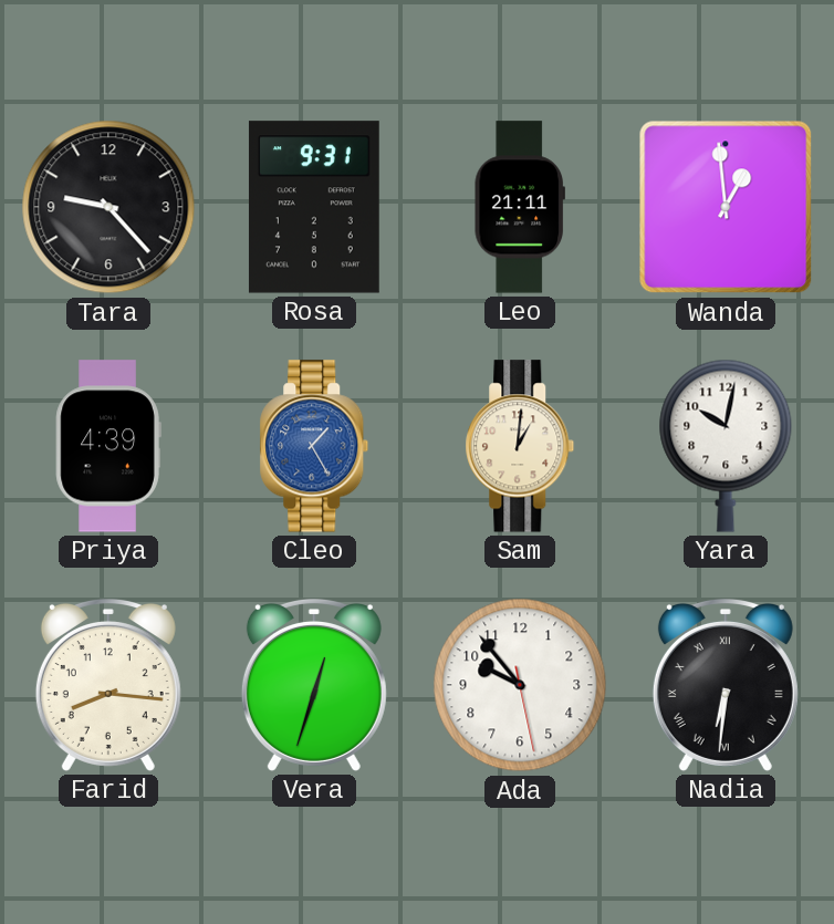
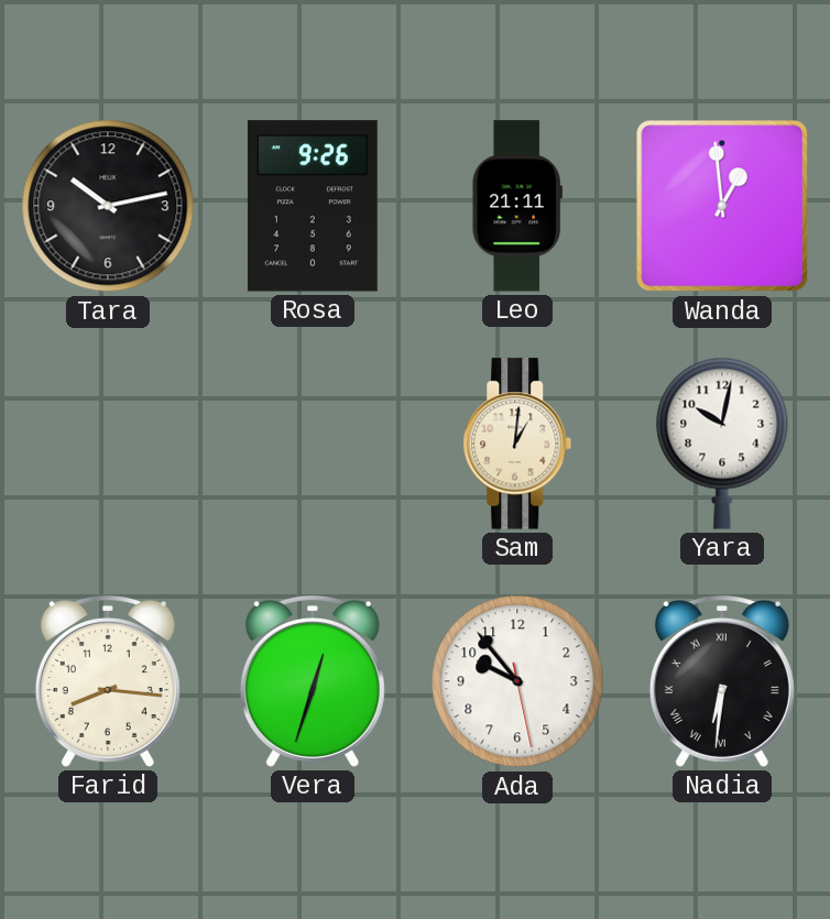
Tara: 9:23 -> 10:13
Rosa: 9:31 -> 9:26
Priya: 4:39 -> none
Cleo: 1:25 -> none
